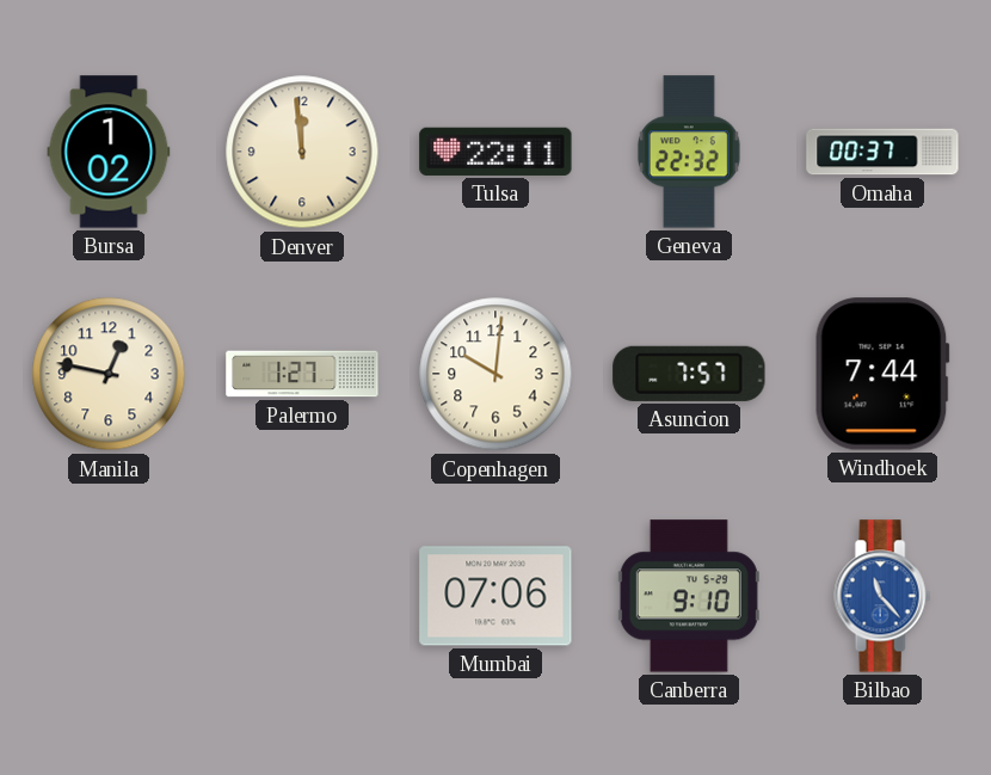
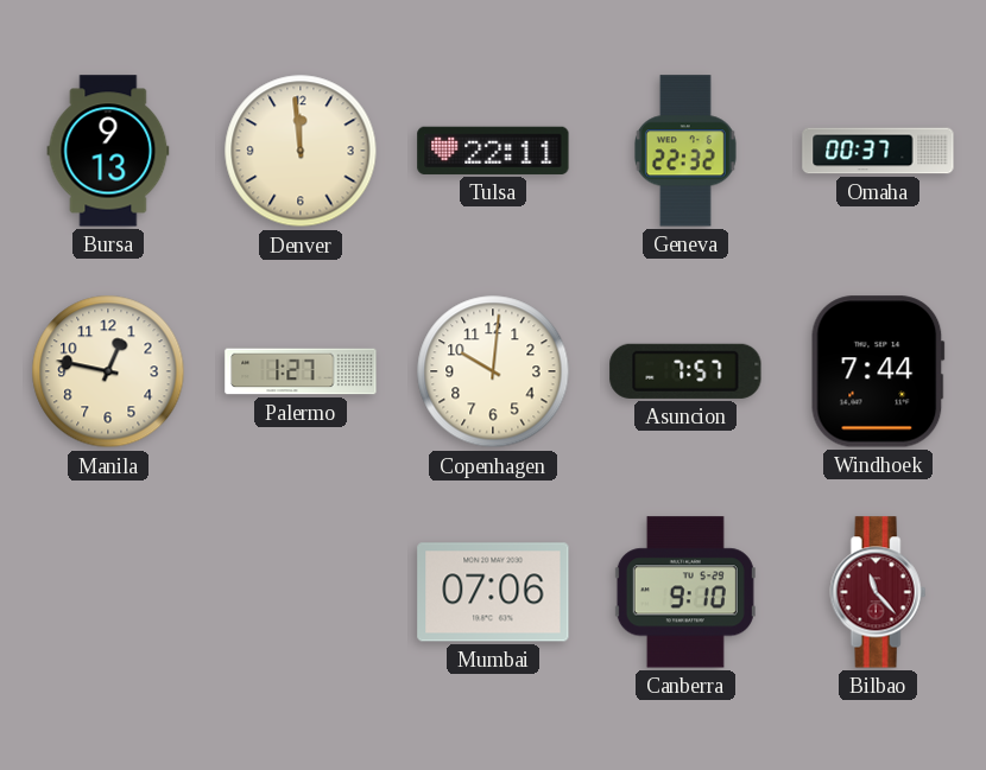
Bursa: 1:02 -> 9:13
Bilbao dial: blue -> burgundy
